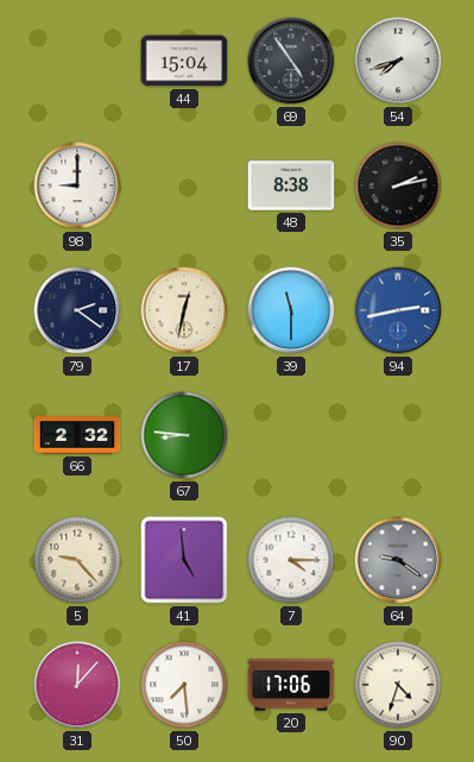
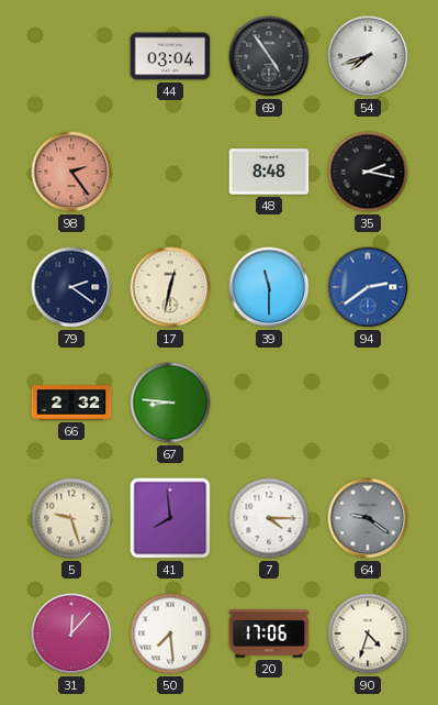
44: 15:04 -> 03:04
98: 9:00 -> 2:24
98 dial: white -> salmon
48: 8:38 -> 8:48
35: 2:13 -> 2:17
94: 2:43 -> 2:39
5: 9:23 -> 9:27
41: 4:59 -> 7:59
